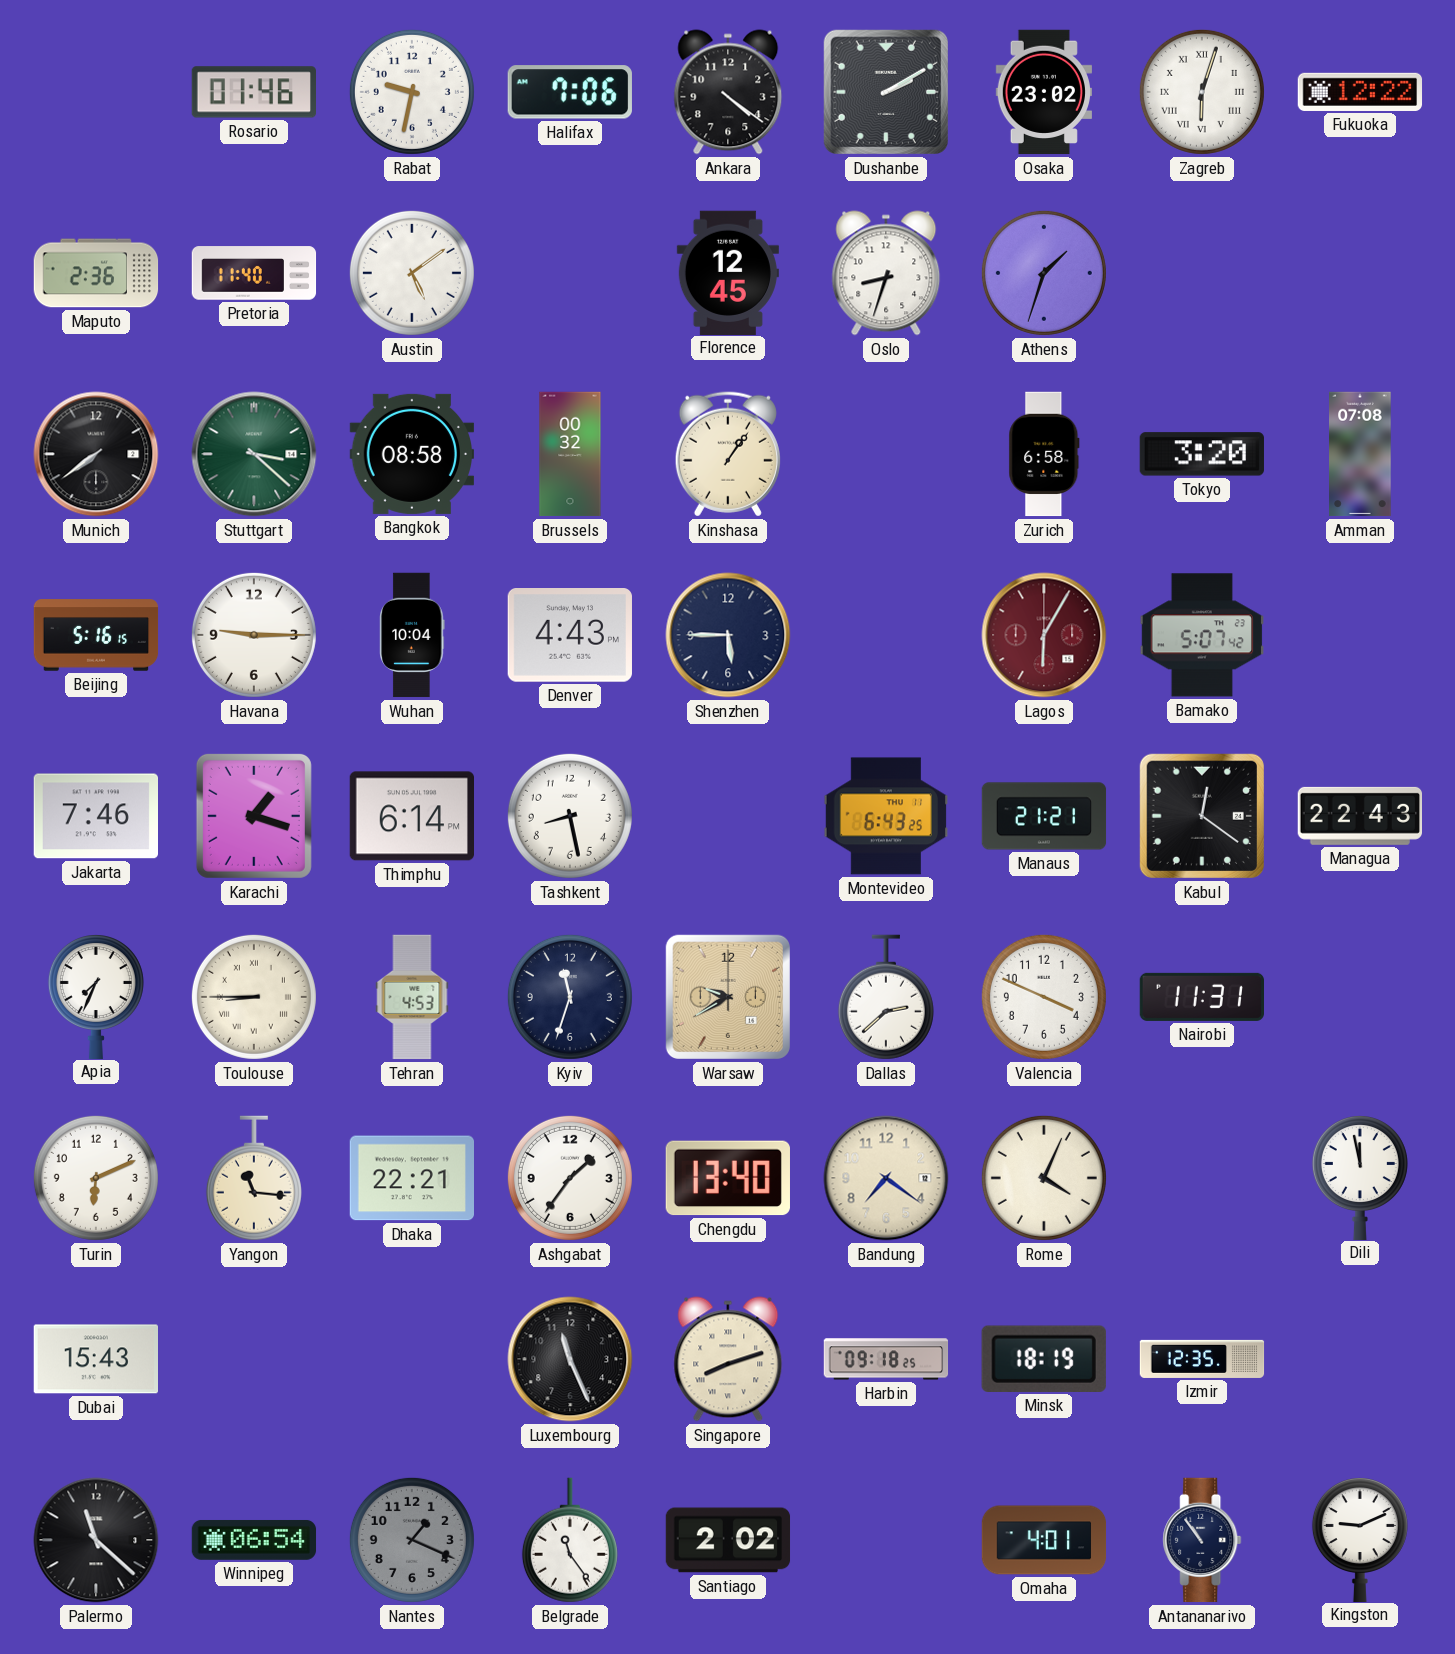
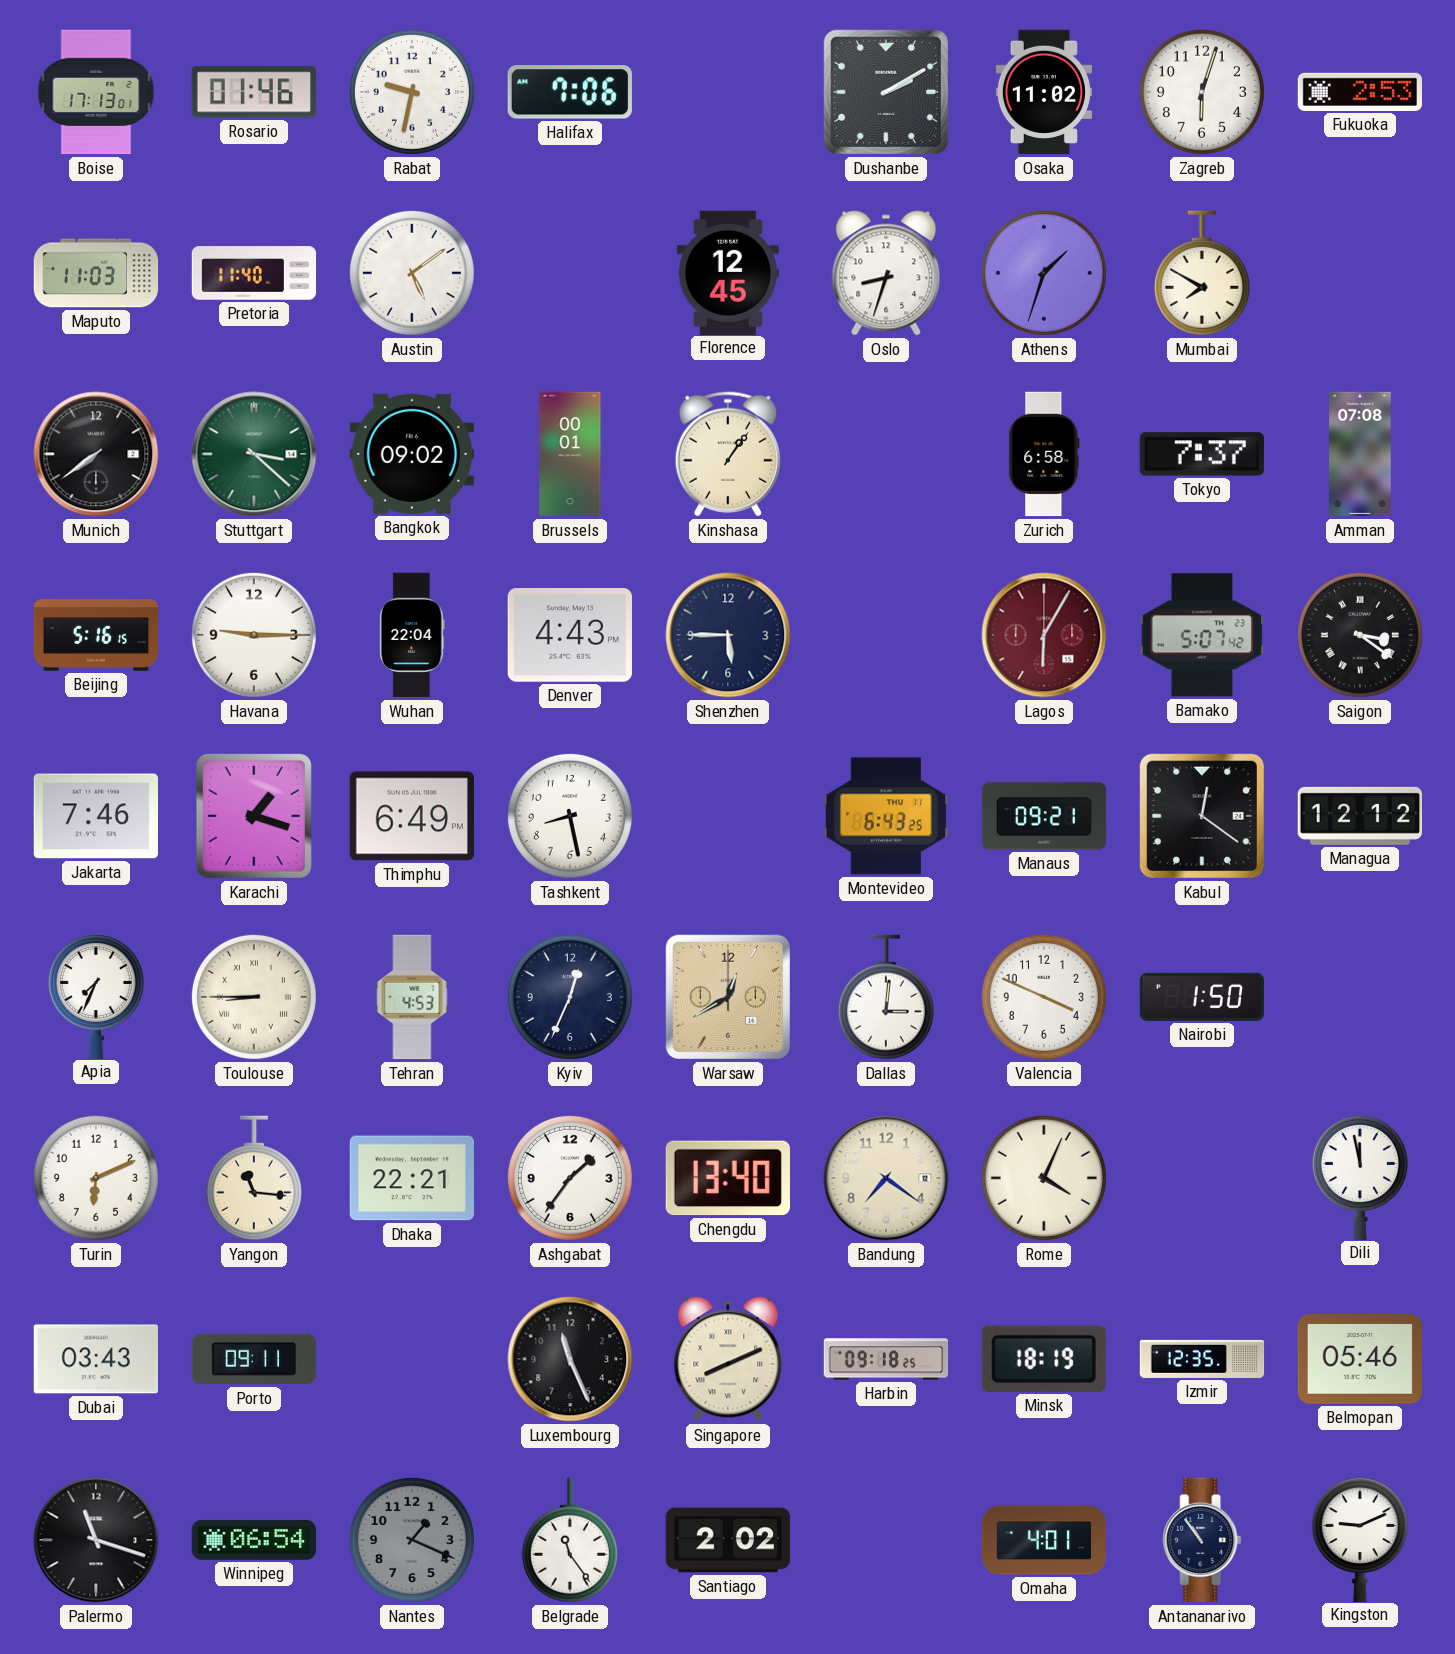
Boise: none -> 17:13
Ankara: 4:21 -> none
Osaka: 23:02 -> 11:02
Zagreb numerals: Roman -> Arabic
Fukuoka: 12:22 -> 2:53
Maputo: 2:36 -> 11:03
Mumbai: none -> 7:50
Bangkok: 08:58 -> 09:02
Brussels: 00:32 -> 00:01
Tokyo: 3:20 -> 7:37
Wuhan: 10:04 -> 22:04
Saigon: none -> 3:21
Thimphu: 6:14 -> 6:49
Manaus: 21:21 -> 09:21
Managua: 22:43 -> 12:12
Kyiv: 11:33 -> 12:34
Warsaw: 9:40 -> 12:40
Dallas: 2:38 -> 3:01
Nairobi: 11:31 -> 1:50
Dubai: 15:43 -> 03:43
Porto: none -> 09:11
Singapore: 8:12 -> 8:11
Belmopan: none -> 05:46
Palermo: 11:22 -> 11:18
